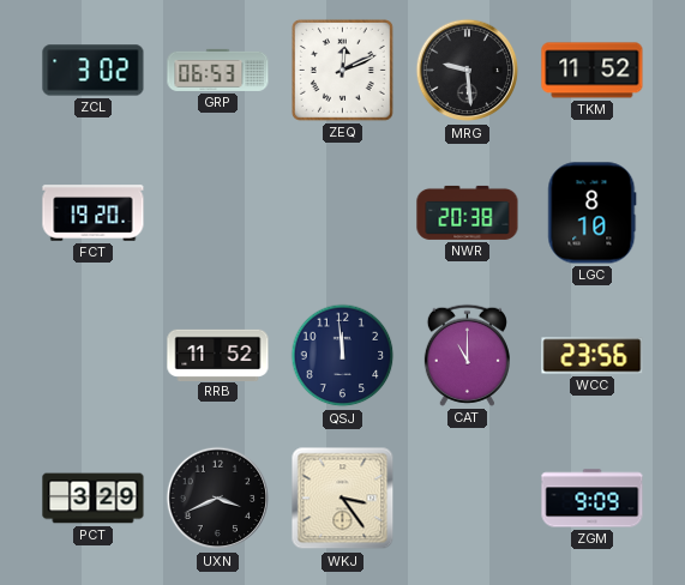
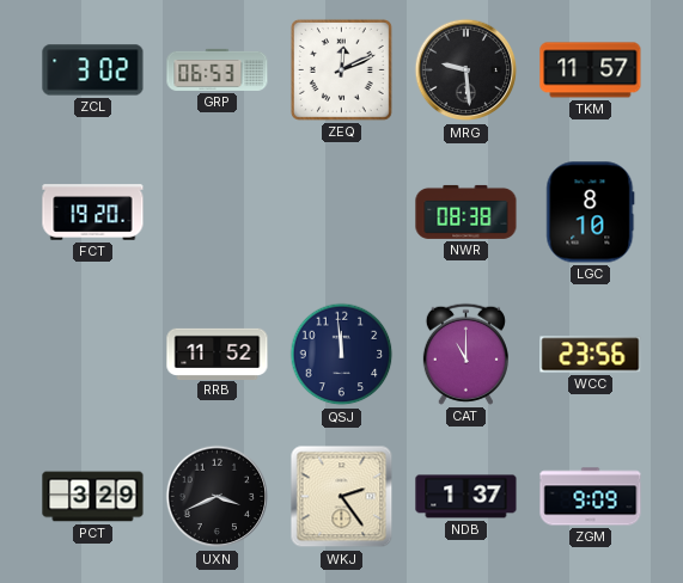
TKM: 11:52 -> 11:57
NWR: 20:38 -> 08:38
WKJ: 3:24 -> 2:24
NDB: none -> 1:37
